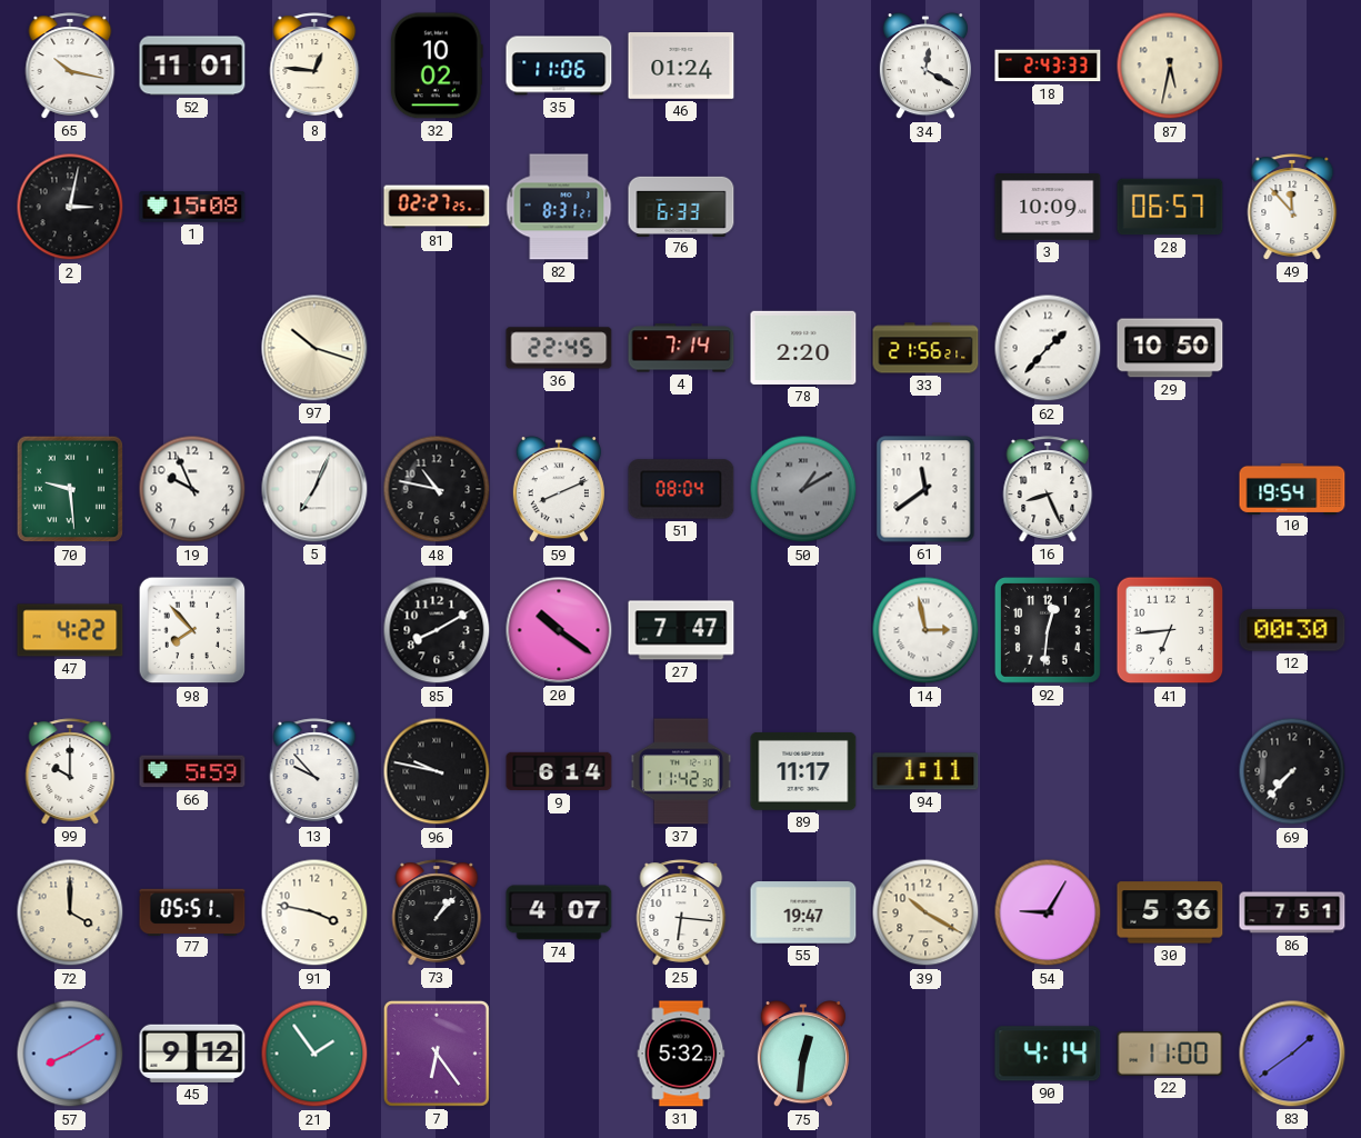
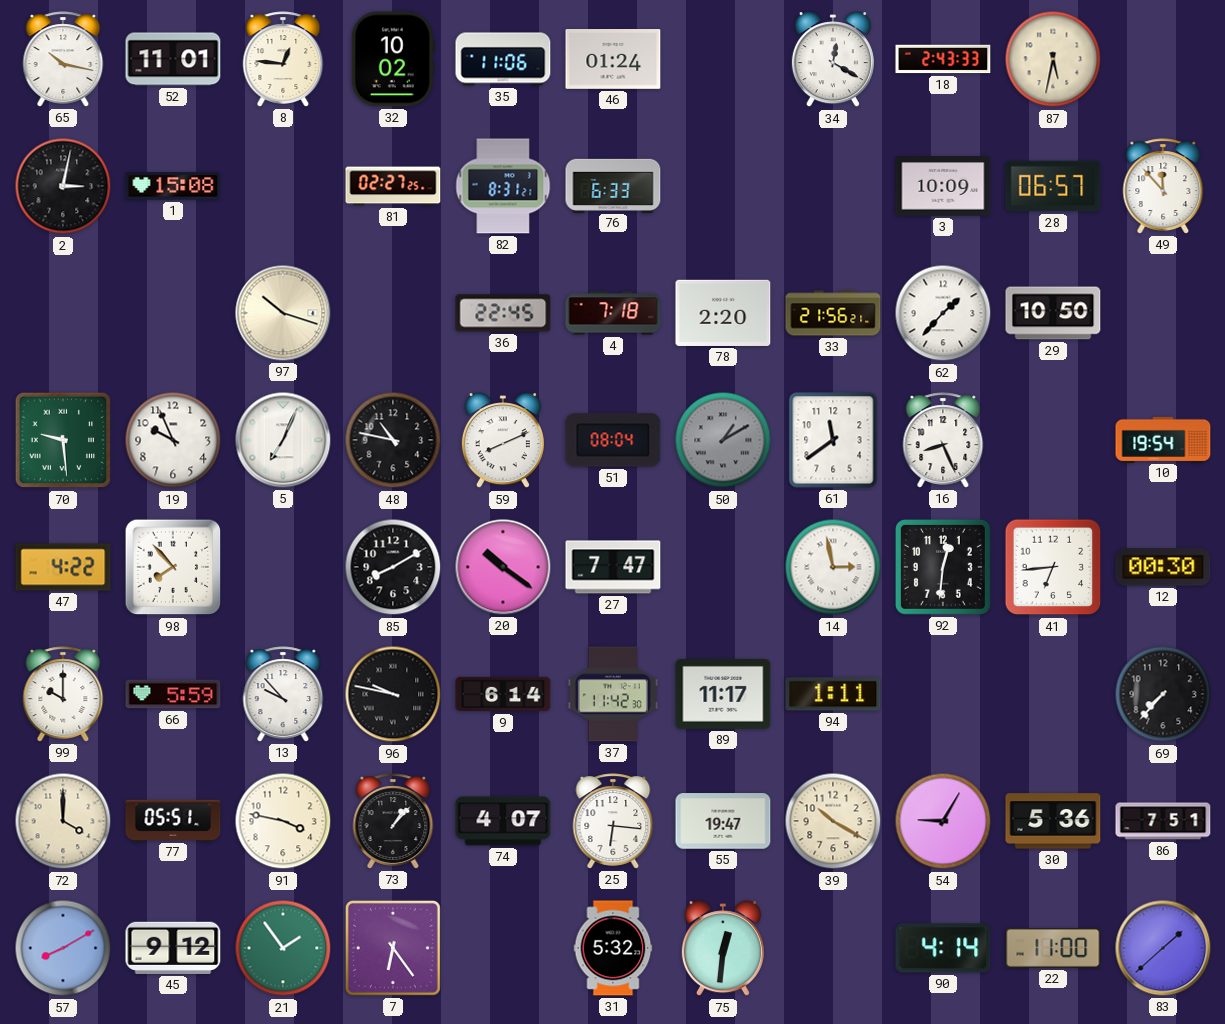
4: 7:14 -> 7:18
83: 1:39 -> 1:38
